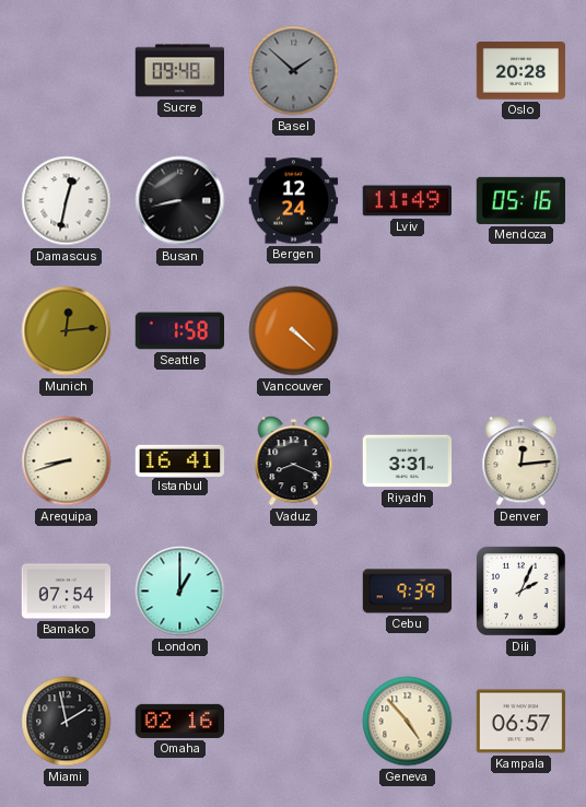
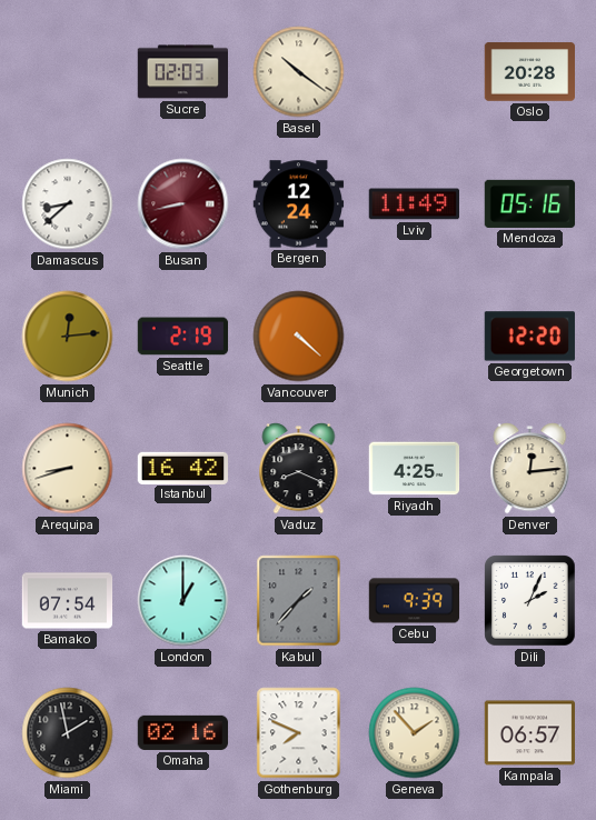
Sucre: 09:48 -> 02:03
Basel: 1:52 -> 10:21
Basel dial: grey -> cream
Damascus: 12:32 -> 8:38
Busan dial: black -> burgundy
Seattle: 1:58 -> 2:19
Georgetown: none -> 12:20
Istanbul: 16:41 -> 16:42
Riyadh: 3:31 -> 4:25
Kabul: none -> 1:37
Gothenburg: none -> 7:49
Geneva: 4:53 -> 1:53
